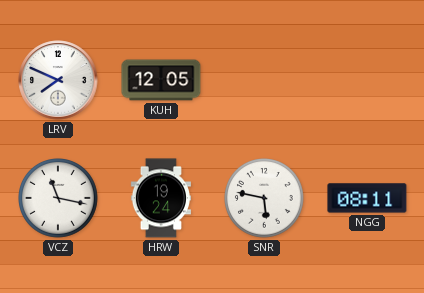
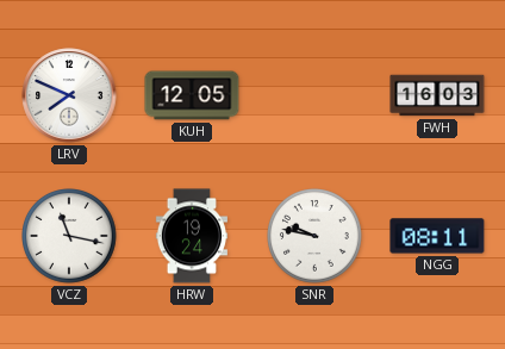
FWH: none -> 16:03
SNR: 5:47 -> 9:47
